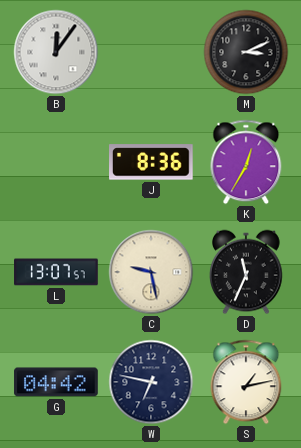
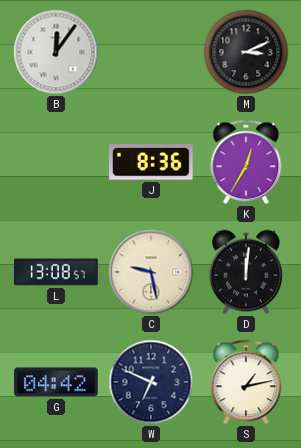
L: 13:07 -> 13:08
D: 11:34 -> 12:01
W: 6:47 -> 6:49
